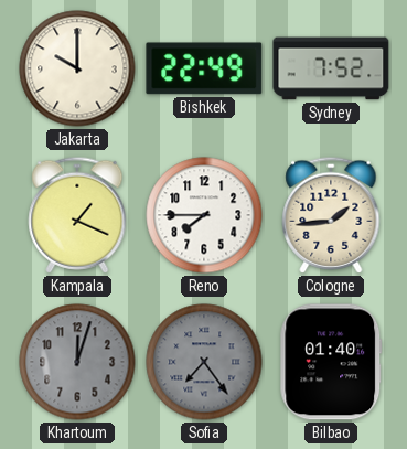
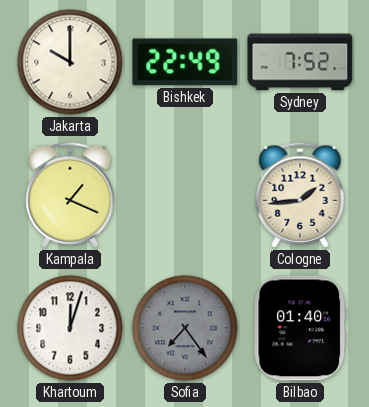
Reno: 7:45 -> none
Khartoum dial: grey -> white
